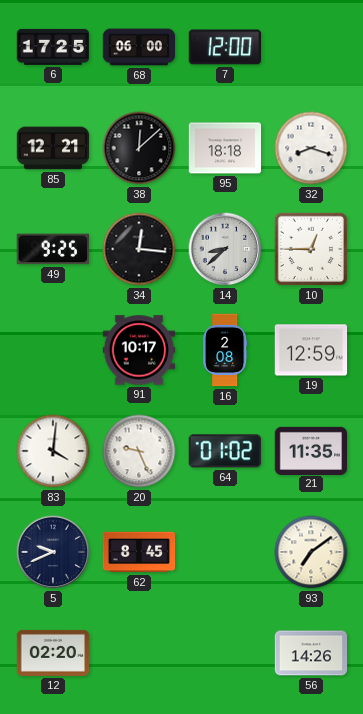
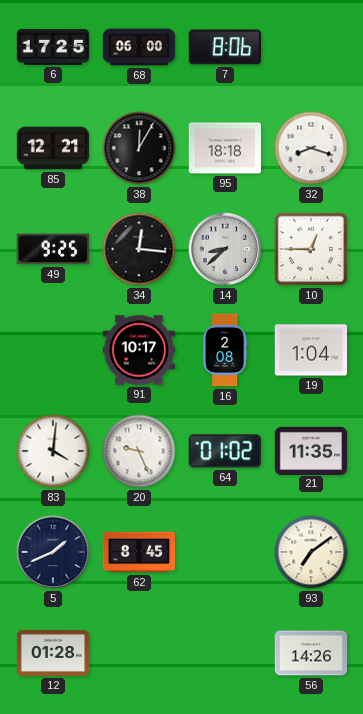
7: 12:00 -> 8:06
38: 12:08 -> 12:05
19: 12:59 -> 1:04
5: 9:41 -> 1:41
12: 02:20 -> 01:28
